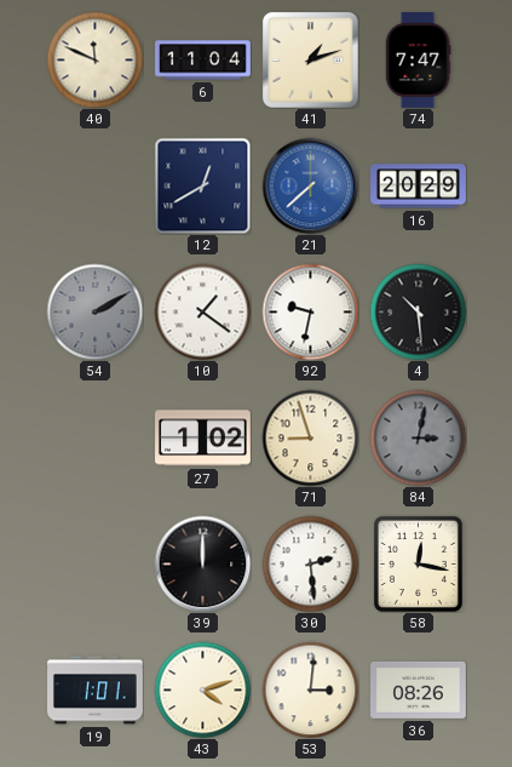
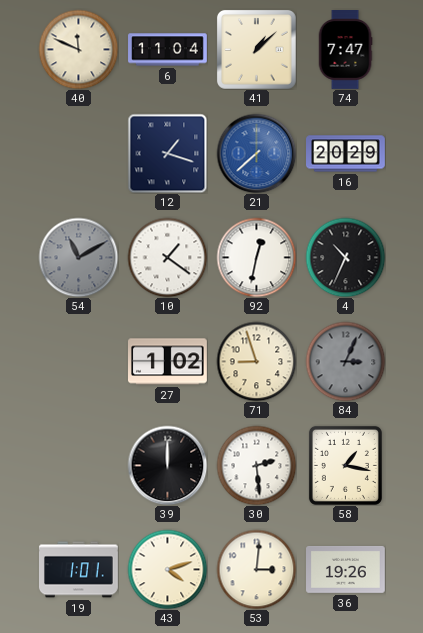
41: 1:12 -> 1:08
12: 12:40 -> 1:18
54: 2:10 -> 11:10
92: 9:32 -> 12:32
4: 10:29 -> 10:34
84: 3:02 -> 3:04
58: 12:17 -> 1:17
36: 08:26 -> 19:26
